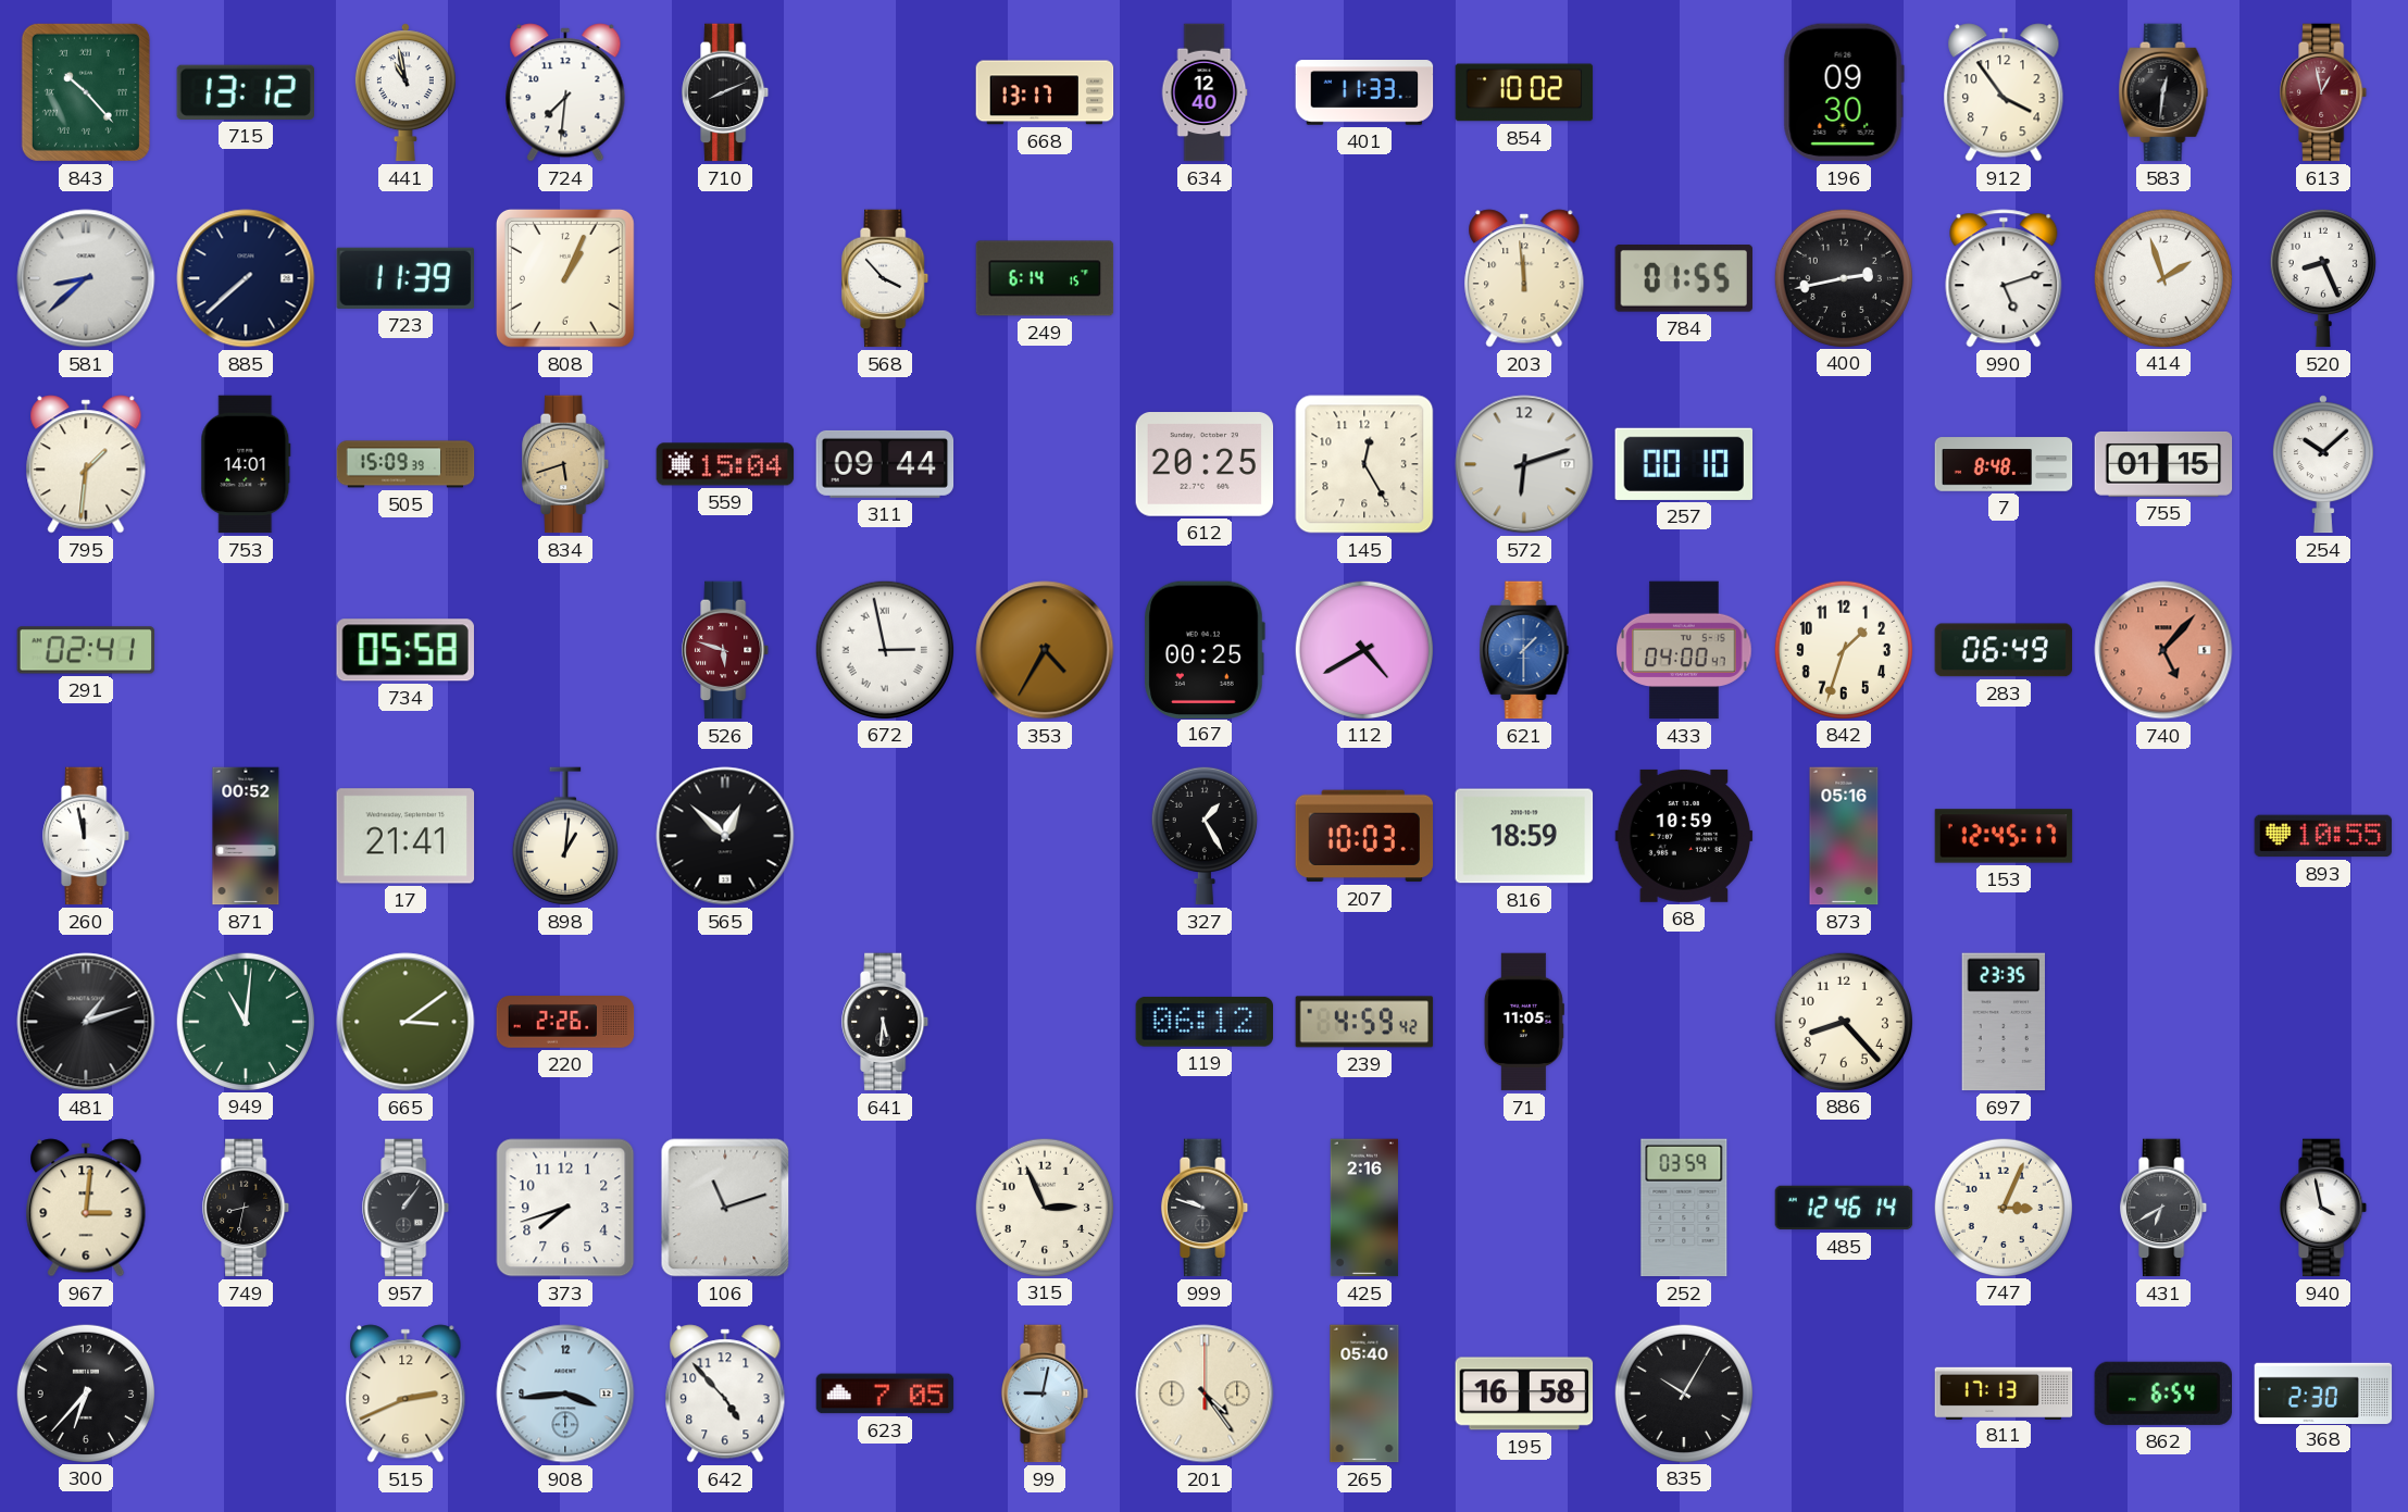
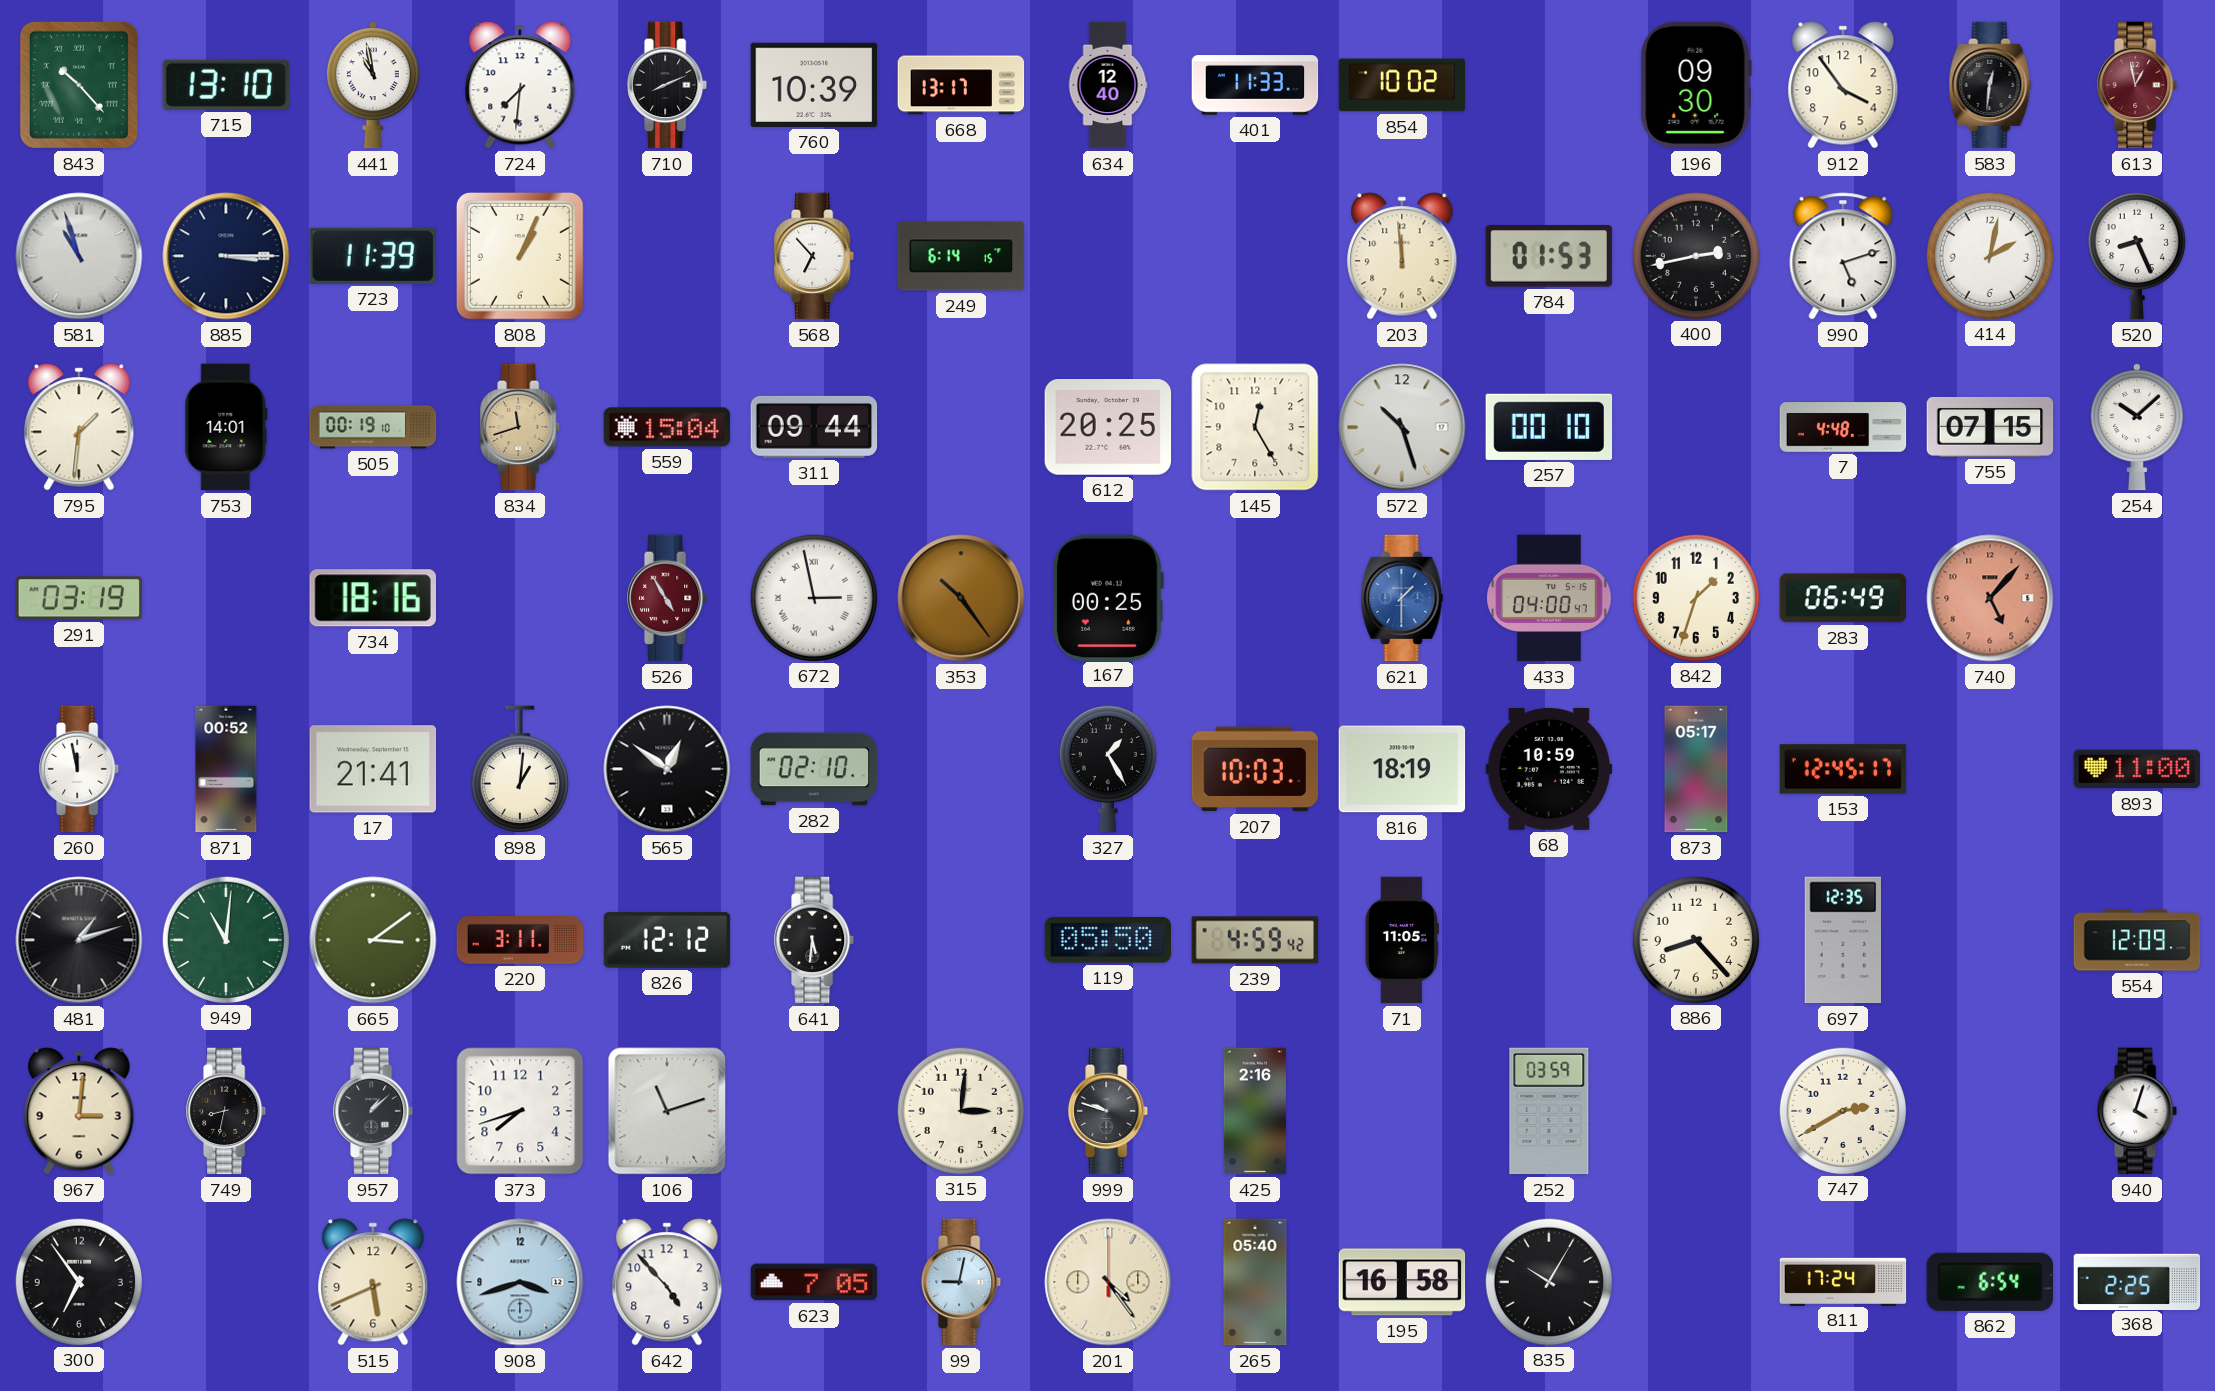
715: 13:12 -> 13:10
760: none -> 10:39
581: 8:38 -> 10:57
885: 7:38 -> 3:15
568: 3:53 -> 6:53
784: 01:55 -> 01:53
414: 1:57 -> 2:02
505: 15:09 -> 00:19
834: 5:42 -> 11:42
572: 6:12 -> 10:27
7: 8:48 -> 4:48
755: 01:15 -> 07:15
291: 02:41 -> 03:19
734: 05:58 -> 18:16
526: 5:48 -> 4:55
353: 4:35 -> 10:24
112: 4:40 -> none
565: 12:52 -> 12:51
282: none -> 02:10
816: 18:59 -> 18:19
873: 05:16 -> 05:17
893: 10:55 -> 11:00
220: 2:26 -> 3:11
826: none -> 12:12
119: 06:12 -> 05:50
697: 23:35 -> 12:35
554: none -> 12:09
957: 1:06 -> 1:08
315: 2:56 -> 3:01
485: 12:46 -> none
747: 3:04 -> 2:40
431: 6:40 -> none
940: 3:58 -> 4:03
300: 6:37 -> 6:54
515: 2:41 -> 5:41
908: 3:44 -> 3:42
811: 17:13 -> 17:24
368: 2:30 -> 2:25
